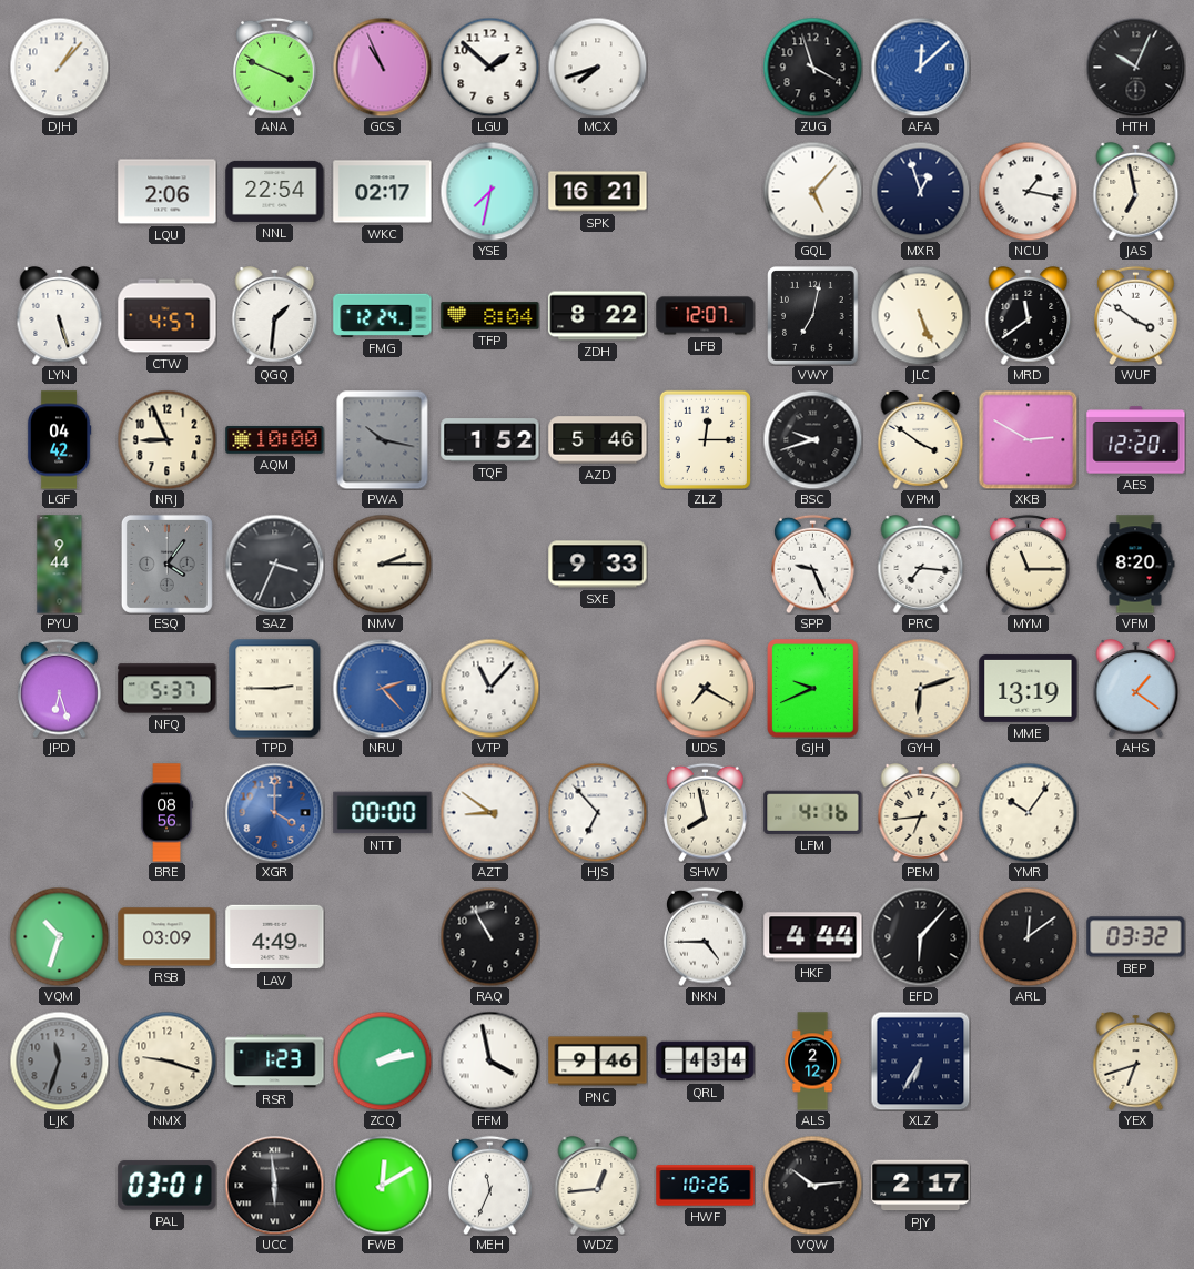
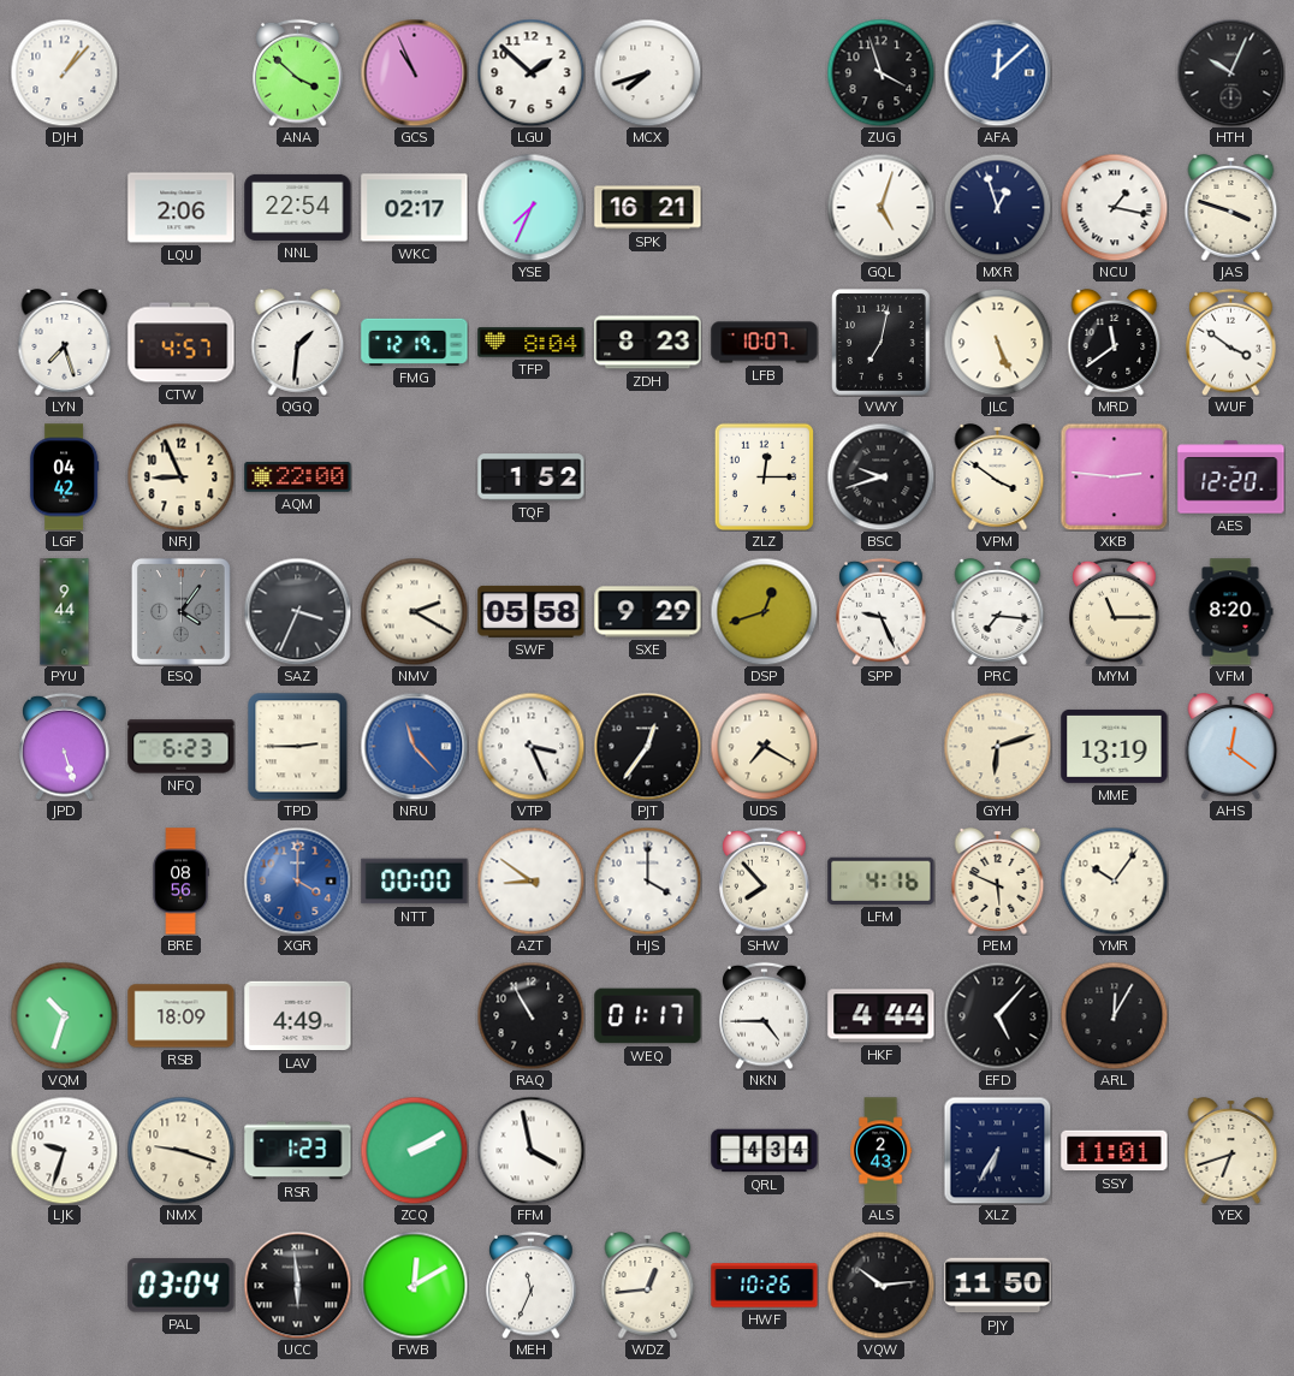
ANA: 3:49 -> 3:52
YSE: 7:32 -> 7:34
GQL: 5:07 -> 5:03
JAS: 6:58 -> 3:48
LYN: 5:27 -> 7:27
FMG: 12:24 -> 12:19
ZDH: 8:22 -> 8:23
LFB: 12:07 -> 10:07
AQM: 10:00 -> 22:00
PWA: 10:17 -> none
AZD: 5:46 -> none
XKB: 2:50 -> 2:46
NMV: 2:15 -> 2:20
SWF: none -> 05:58
SXE: 9:33 -> 9:29
DSP: none -> 12:42
JPD: 6:27 -> 5:27
NFQ: 5:37 -> 6:23
NRU: 2:23 -> 11:23
VTP: 11:07 -> 3:26
PJT: none -> 12:36
GJH: 9:41 -> none
AHS: 1:21 -> 12:21
HJS: 6:53 -> 4:00
SHW: 7:58 -> 7:53
PEM: 6:44 -> 5:49
RSB: 03:09 -> 18:09
WEQ: none -> 01:17
EFD: 6:07 -> 5:07
ARL: 12:09 -> 12:05
BEP: 03:32 -> none
LJK: 11:33 -> 9:33
LJK dial: grey -> white
ZCQ: 2:13 -> 2:10
PNC: 9:46 -> none
ALS: 2:12 -> 2:43
SSY: none -> 11:01
PAL: 03:01 -> 03:04
PJY: 2:17 -> 11:50
